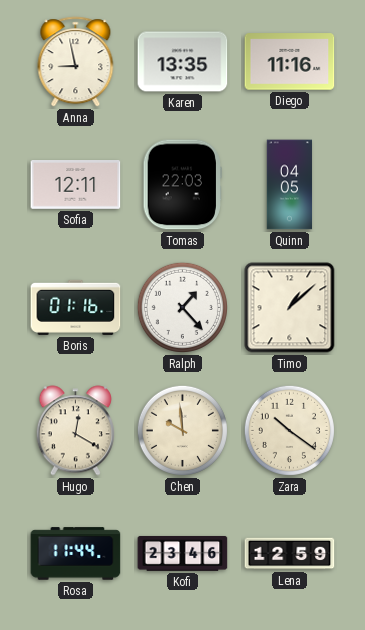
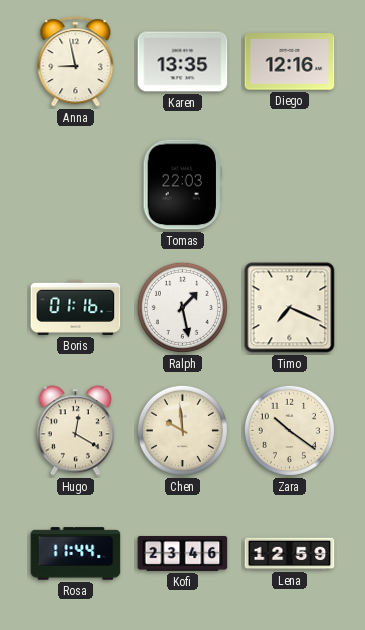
Diego: 11:16 -> 12:16
Sofia: 12:11 -> none
Quinn: 04:05 -> none
Ralph: 1:23 -> 1:28
Timo: 1:08 -> 7:19
